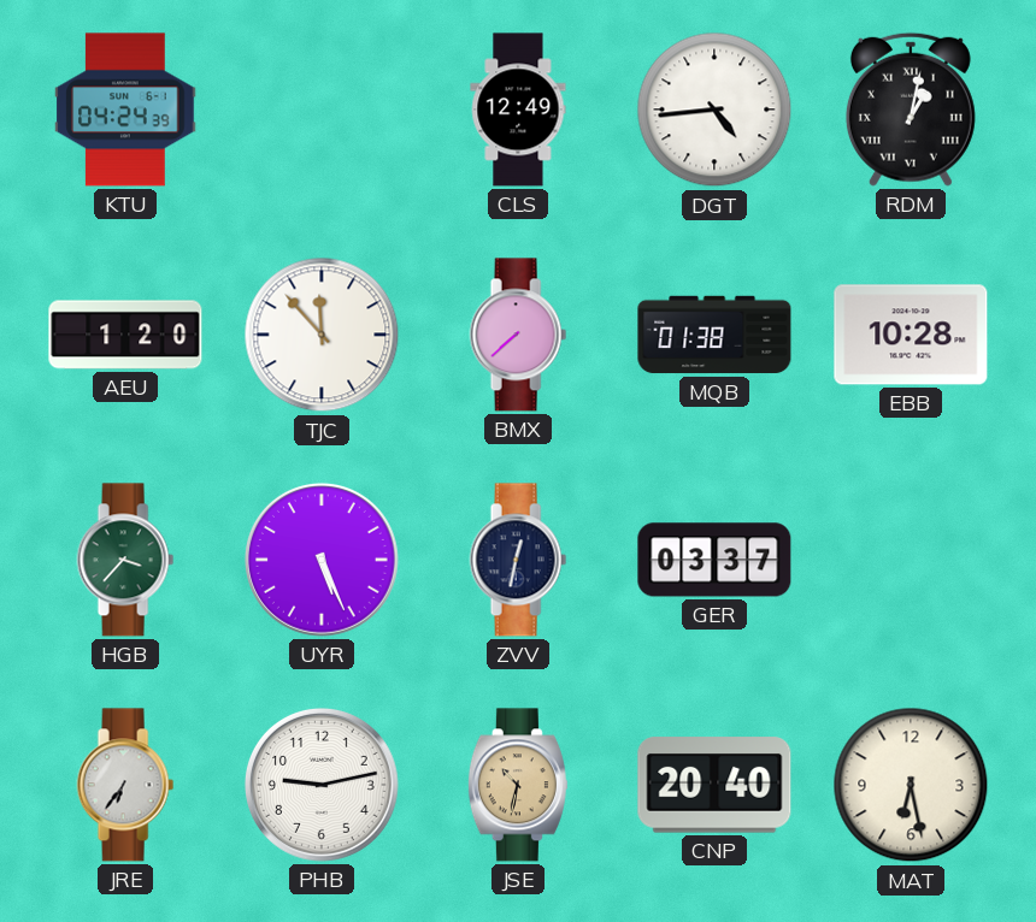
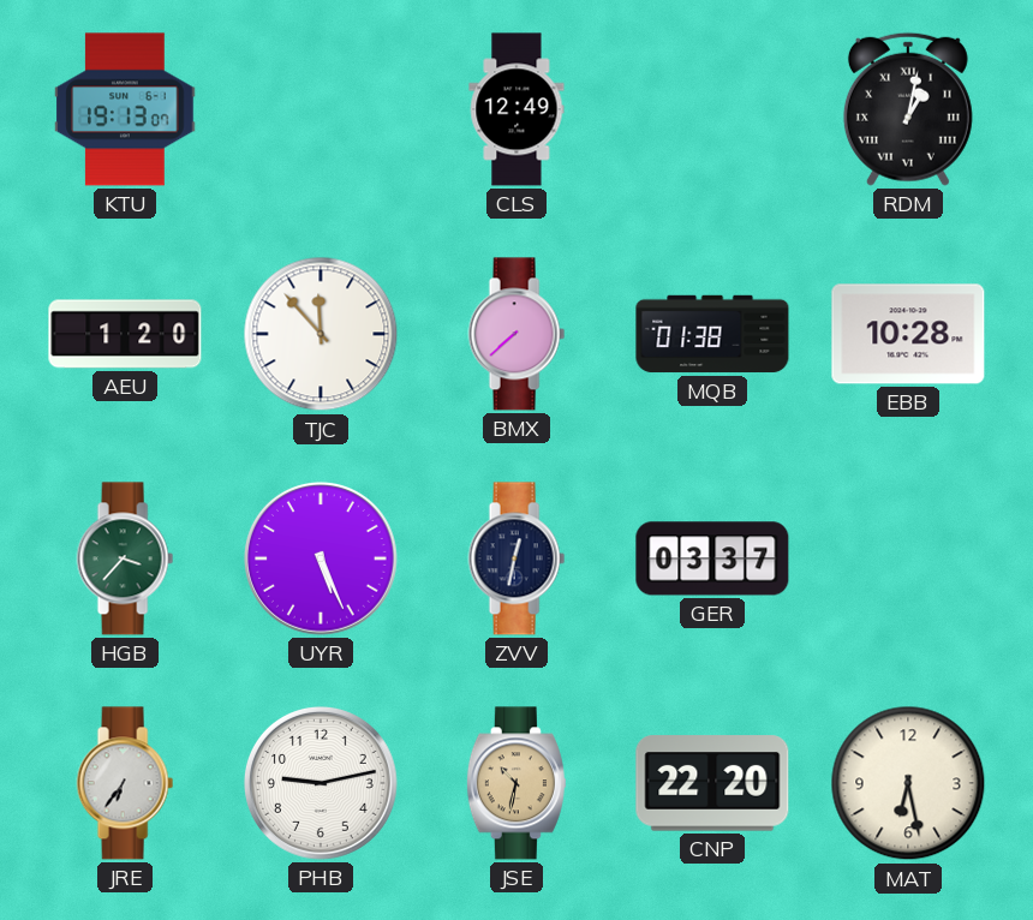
KTU: 04:24 -> 19:13
DGT: 4:44 -> none
CNP: 20:40 -> 22:20
